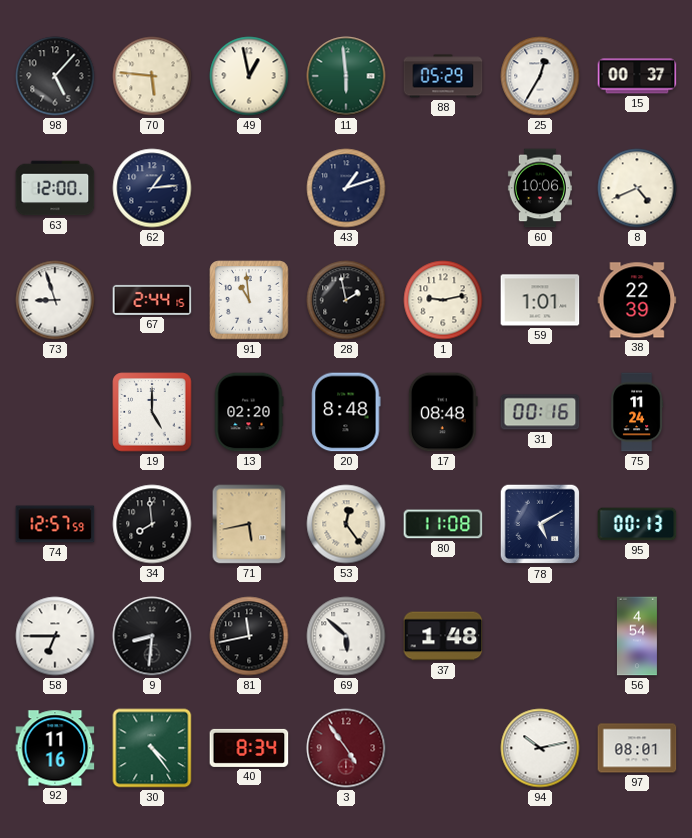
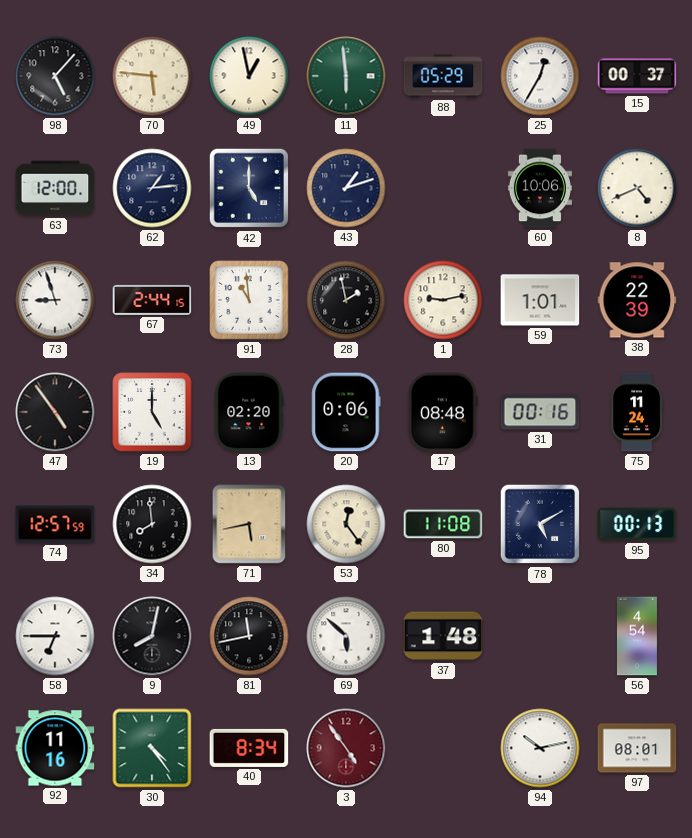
42: none -> 5:00
47: none -> 4:54
20: 8:48 -> 0:06
9: 8:31 -> 8:02
